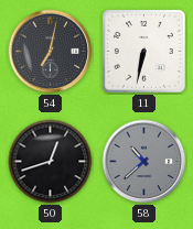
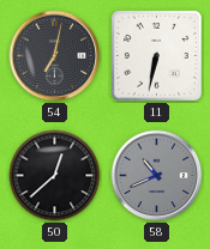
50: 12:42 -> 12:38
58: 10:38 -> 10:41
